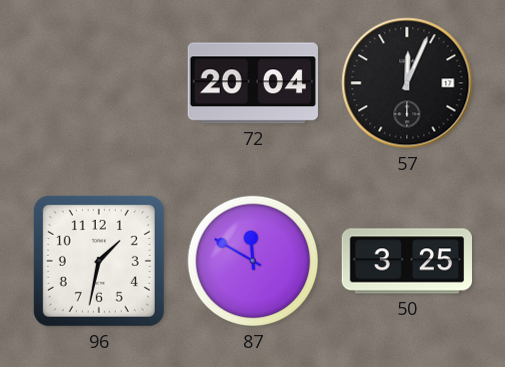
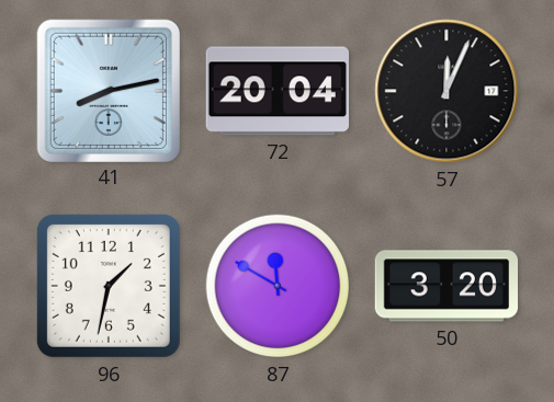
41: none -> 8:13
50: 3:25 -> 3:20
